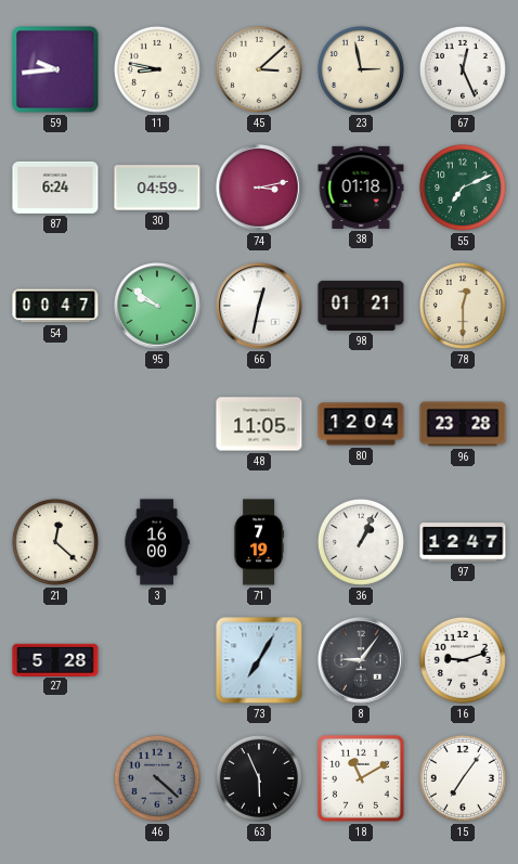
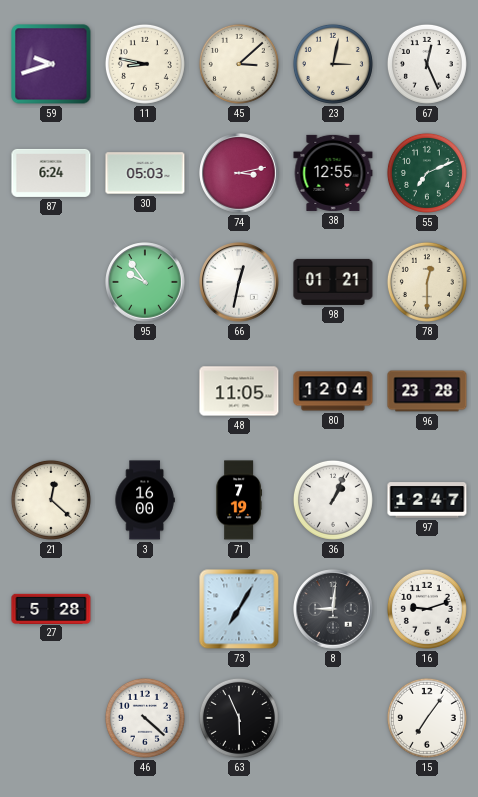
59: 9:44 -> 9:42
23: 2:58 -> 3:02
30: 04:59 -> 05:03
38: 01:18 -> 12:55
54: 00:47 -> none
95: 9:51 -> 9:54
8: 9:06 -> 9:01
46 dial: grey -> white
18: 11:10 -> none
